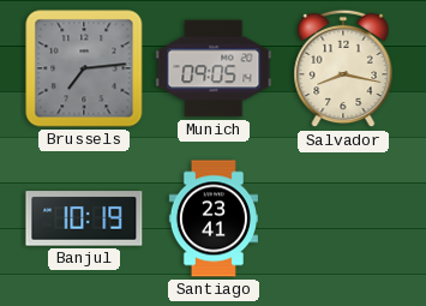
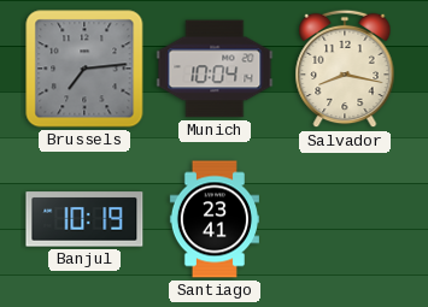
Munich: 09:05 -> 10:04
